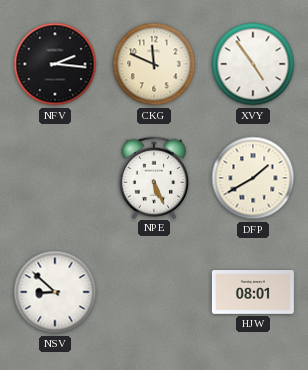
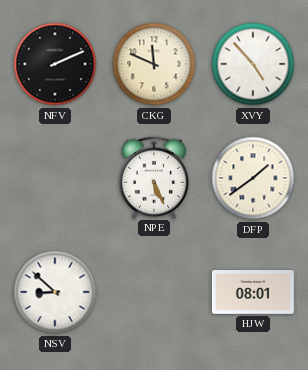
NFV: 2:16 -> 2:11
XVY: 4:54 -> 4:53
DFP: 1:40 -> 1:39
